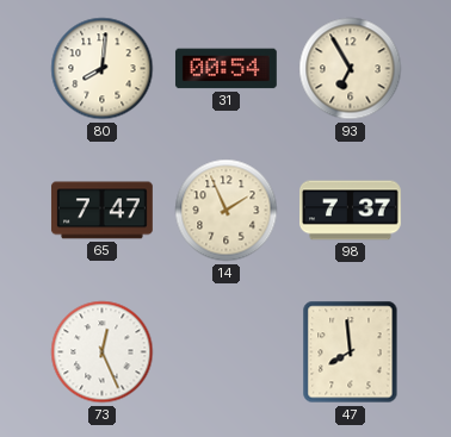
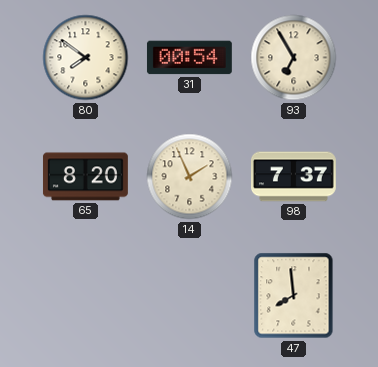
80: 8:01 -> 7:51
65: 7:47 -> 8:20
73: 12:26 -> none
